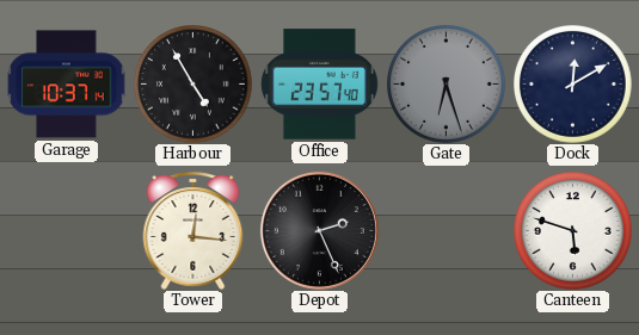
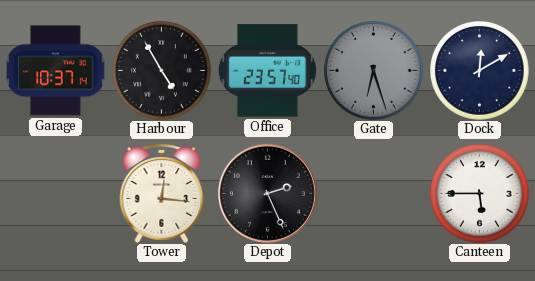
Canteen: 5:48 -> 5:45
